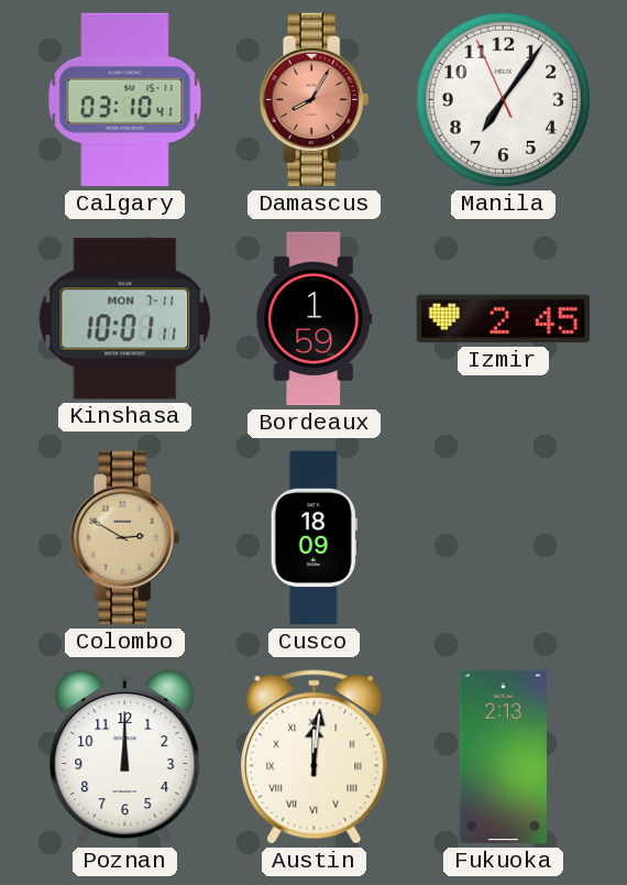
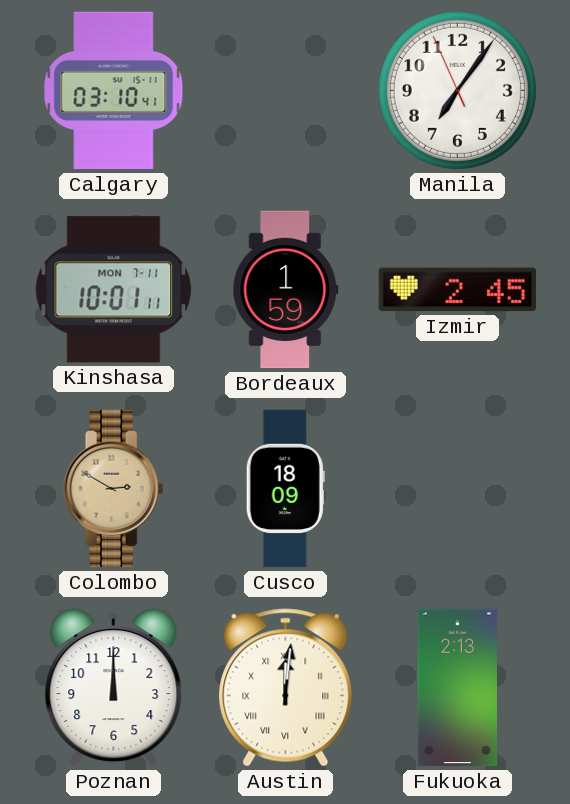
Damascus: 8:05 -> none
